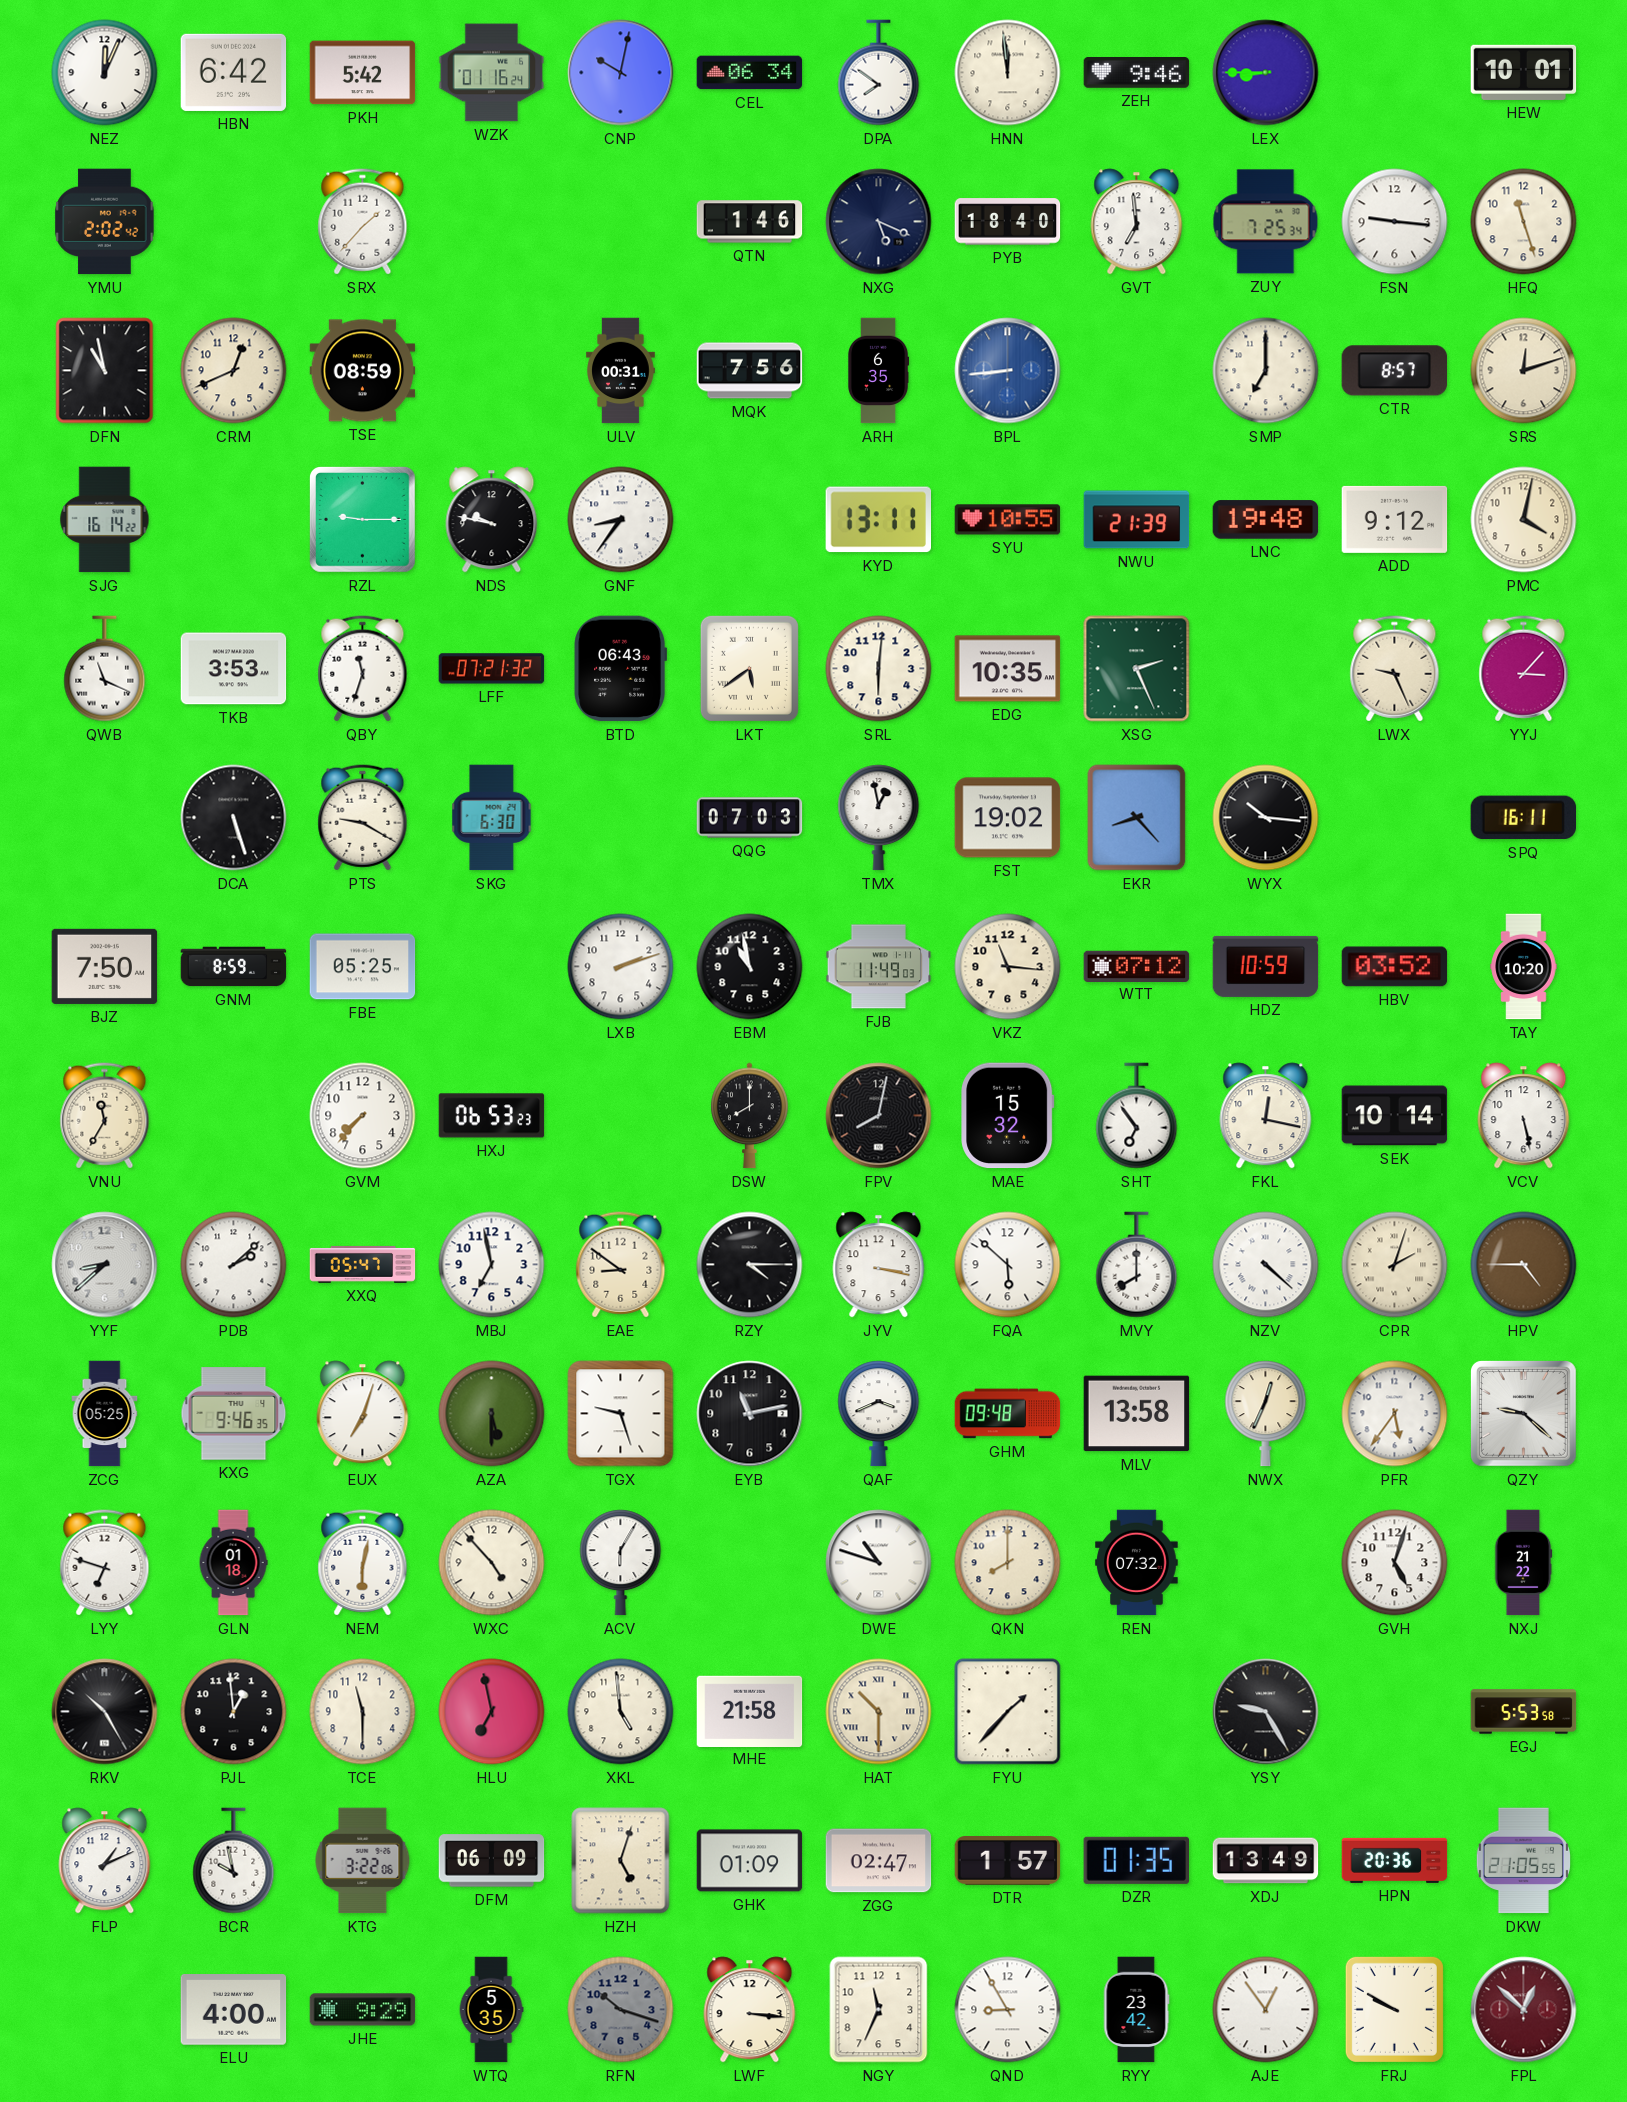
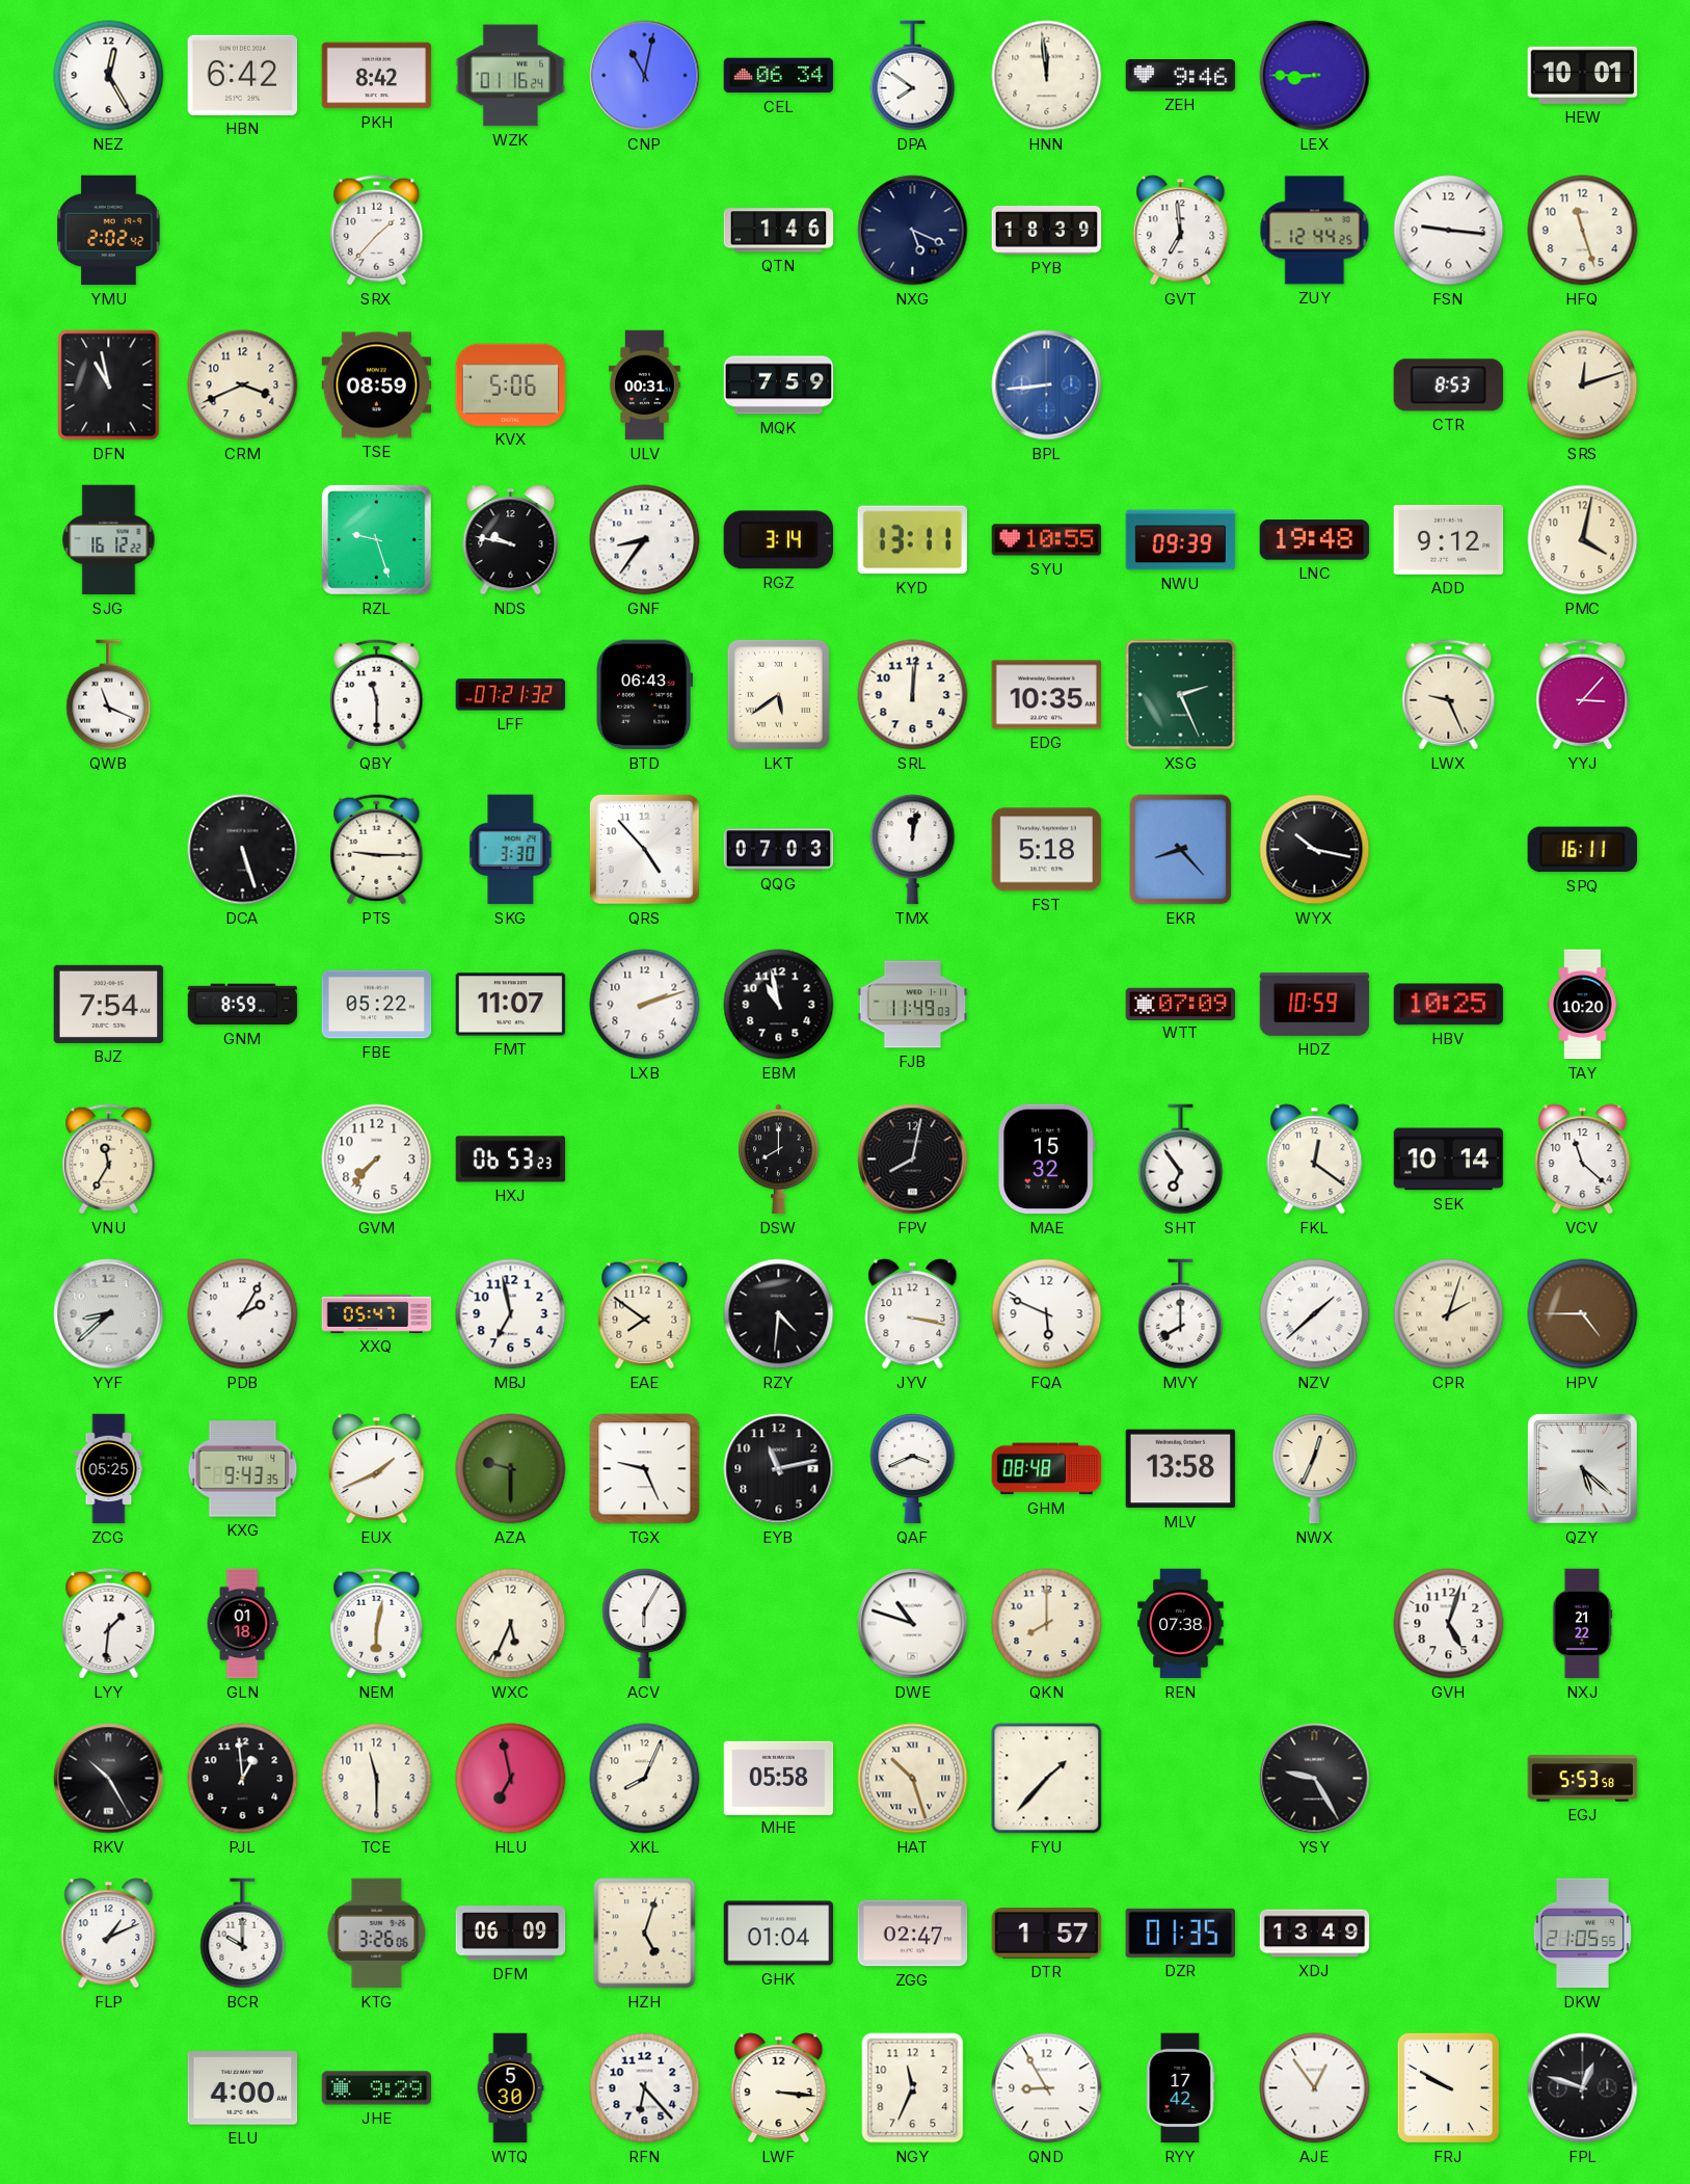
NEZ: 12:04 -> 12:25
PKH: 5:42 -> 8:42
CNP: 10:02 -> 11:02
PYB: 18:40 -> 18:39
ZUY: 7:25 -> 12:44
CRM: 12:41 -> 3:41
KVX: none -> 5:06
MQK: 7:56 -> 7:59
ARH: 6:35 -> none
SMP: 7:00 -> none
CTR: 8:57 -> 8:53
SJG: 16:14 -> 16:12
RZL: 9:15 -> 9:27
RGZ: none -> 3:14
NWU: 21:39 -> 09:39
TKB: 3:53 -> none
QBY: 11:33 -> 11:30
SRL: 6:01 -> 12:01
PTS: 9:20 -> 9:15
SKG: 6:30 -> 3:30
QRS: none -> 4:53
TMX: 12:58 -> 12:02
FST: 19:02 -> 5:18
WYX: 10:16 -> 10:17
BJZ: 7:50 -> 7:54
FBE: 05:25 -> 05:22
FMT: none -> 11:07
VKZ: 11:16 -> none
WTT: 07:12 -> 07:09
HBV: 03:52 -> 10:25
FKL: 12:17 -> 12:21
VCV: 5:28 -> 11:22
PDB: 2:08 -> 2:05
EAE: 8:51 -> 7:51
RZY: 4:15 -> 4:31
FQA: 5:52 -> 5:49
NZV: 4:22 -> 1:38
KXG: 9:46 -> 9:43
EUX: 7:03 -> 1:41
AZA: 5:30 -> 9:30
TGX: 9:27 -> 9:26
GHM: 09:48 -> 08:48
PFR: 5:36 -> none
QZY: 9:22 -> 5:22
LYY: 6:48 -> 1:31
WXC: 4:53 -> 5:34
REN: 07:32 -> 07:38
XKL: 4:59 -> 8:04
MHE: 21:58 -> 05:58
HAT: 10:30 -> 10:27
BCR: 9:58 -> 10:00
KTG: 3:22 -> 3:26
GHK: 01:09 -> 01:04
HPN: 20:36 -> none
WTQ: 5:35 -> 5:30
RFN: 10:18 -> 6:23
RFN dial: grey -> white
RYY: 23:42 -> 17:42
FPL: 12:52 -> 12:48
FPL dial: burgundy -> black
